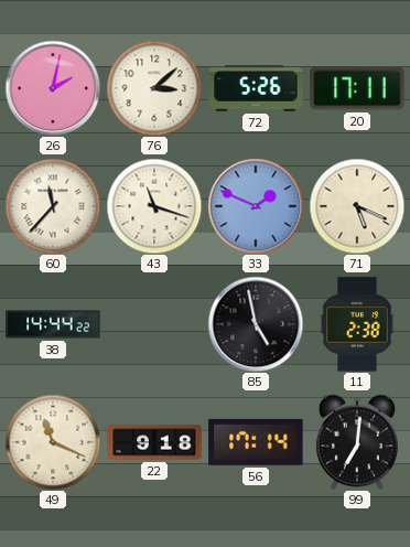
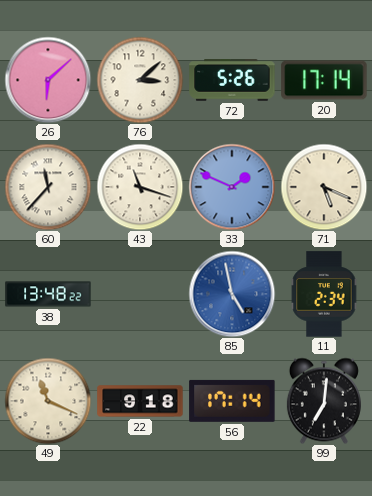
26: 2:02 -> 6:08
20: 17:11 -> 17:14
38: 14:44 -> 13:48
85 dial: black -> blue
11: 2:38 -> 2:34
